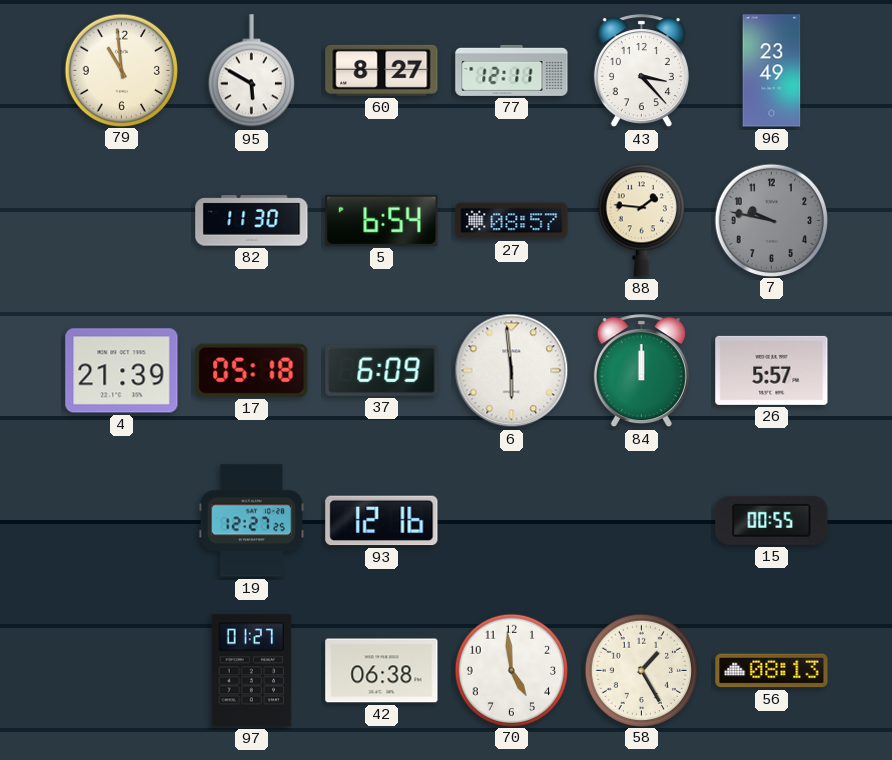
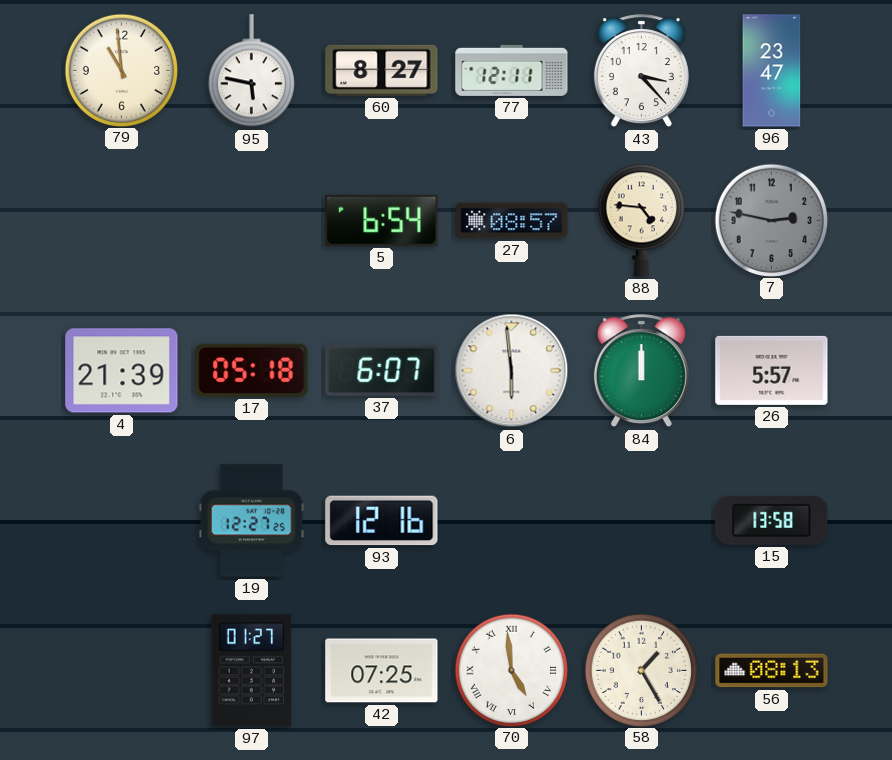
95: 5:50 -> 5:47
96: 23:49 -> 23:47
82: 11:30 -> none
88: 1:46 -> 4:46
7: 9:47 -> 2:47
37: 6:09 -> 6:07
15: 00:55 -> 13:58
42: 06:38 -> 07:25
70 numerals: Arabic -> Roman
